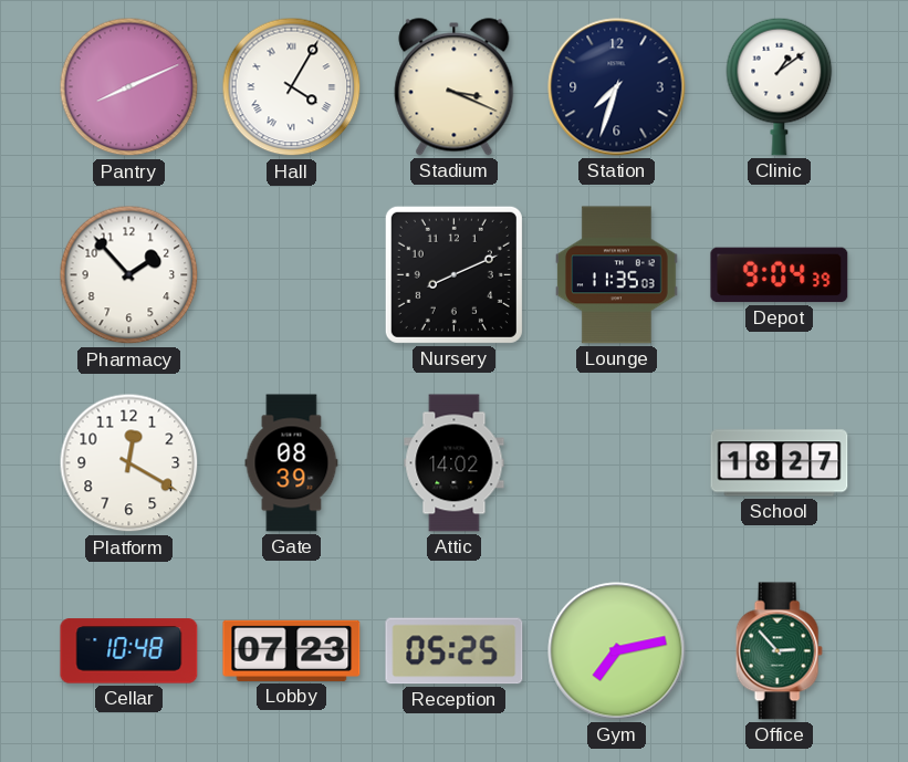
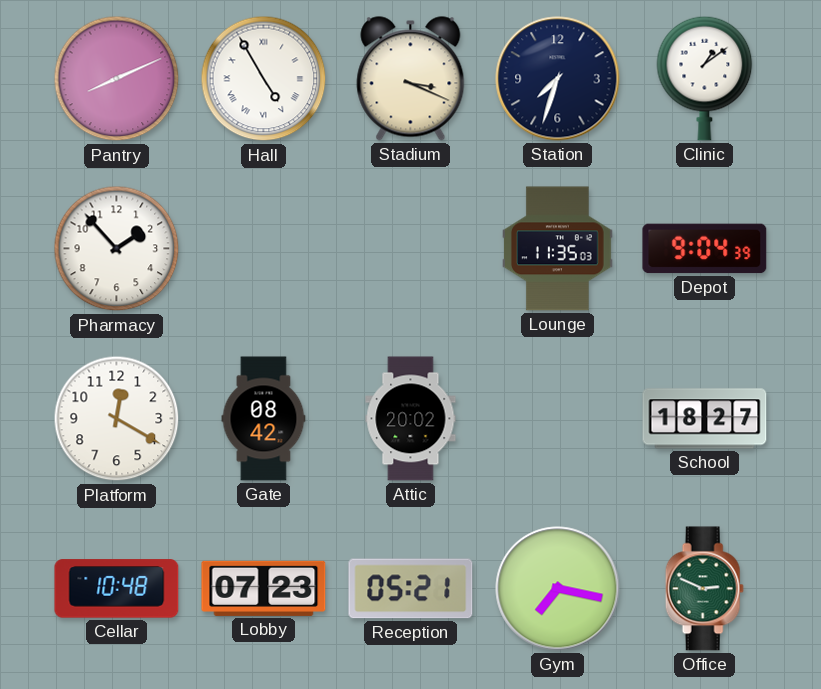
Hall: 4:05 -> 4:55
Nursery: 8:11 -> none
Gate: 08:39 -> 08:42
Attic: 14:02 -> 20:02
Reception: 05:25 -> 05:21
Gym: 7:13 -> 7:17
Office: 2:53 -> 2:49
